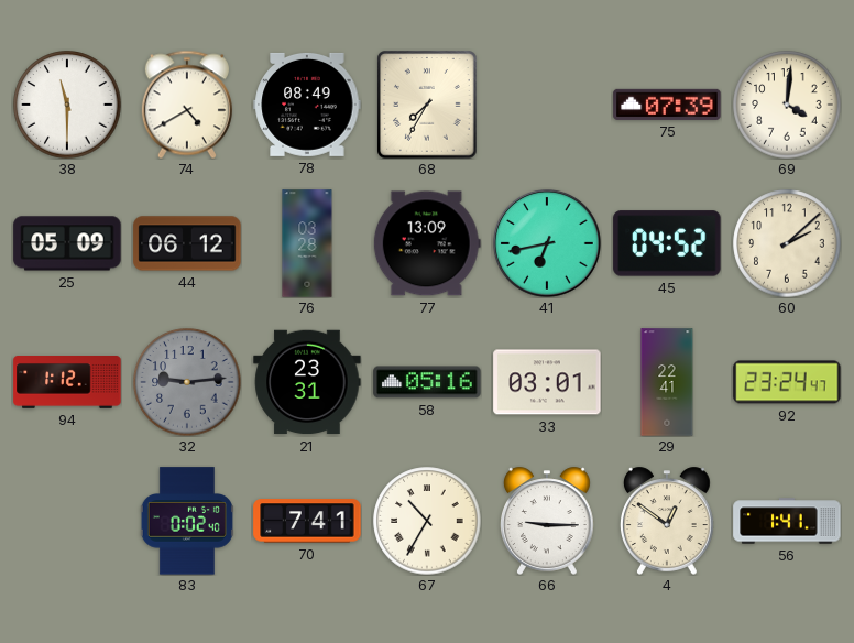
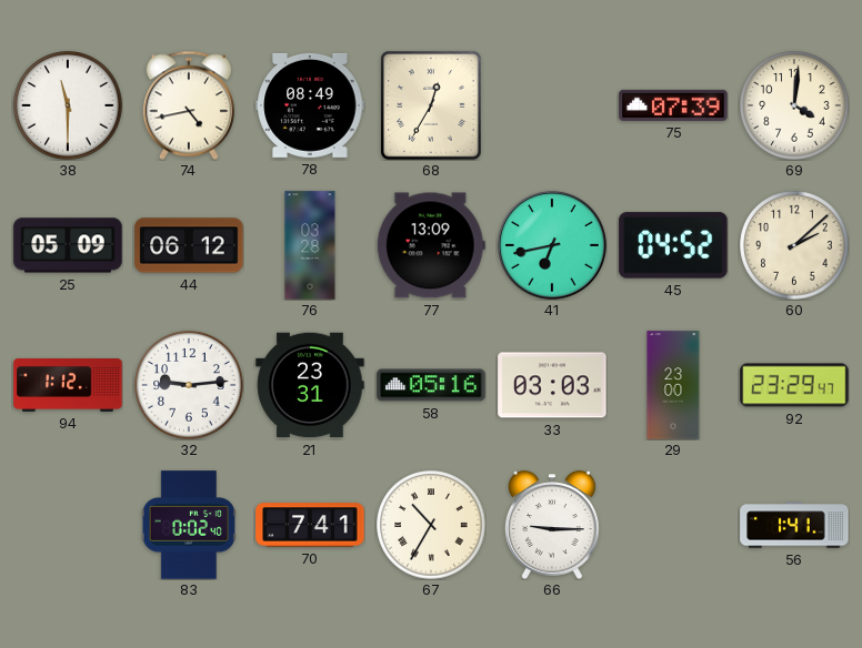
74: 4:40 -> 4:43
68: 7:35 -> 12:35
32 dial: grey -> white
33: 03:01 -> 03:03
29: 22:41 -> 23:00
92: 23:24 -> 23:29
4: 12:51 -> none
